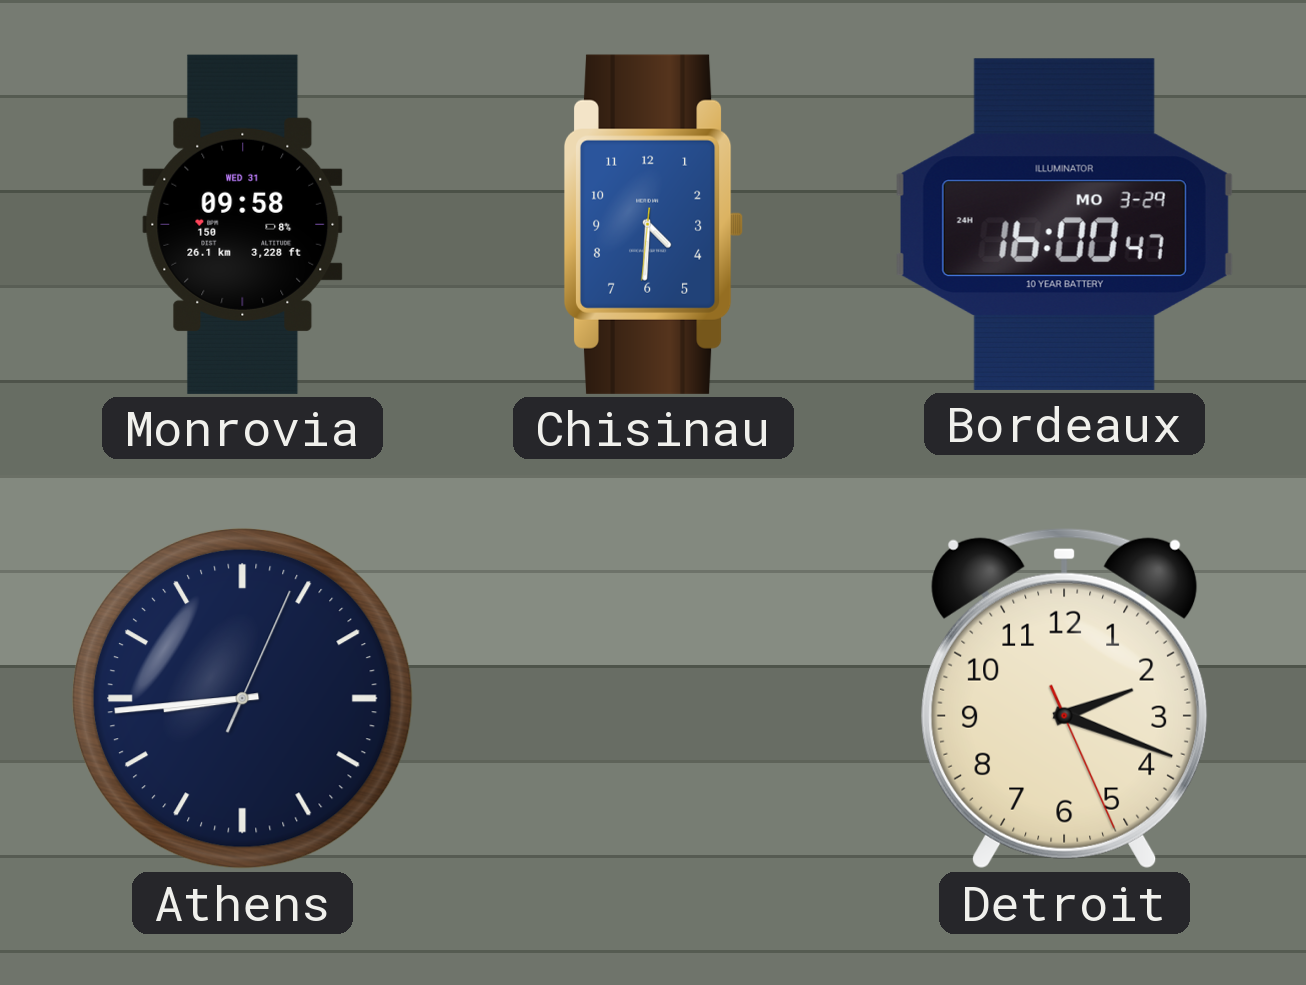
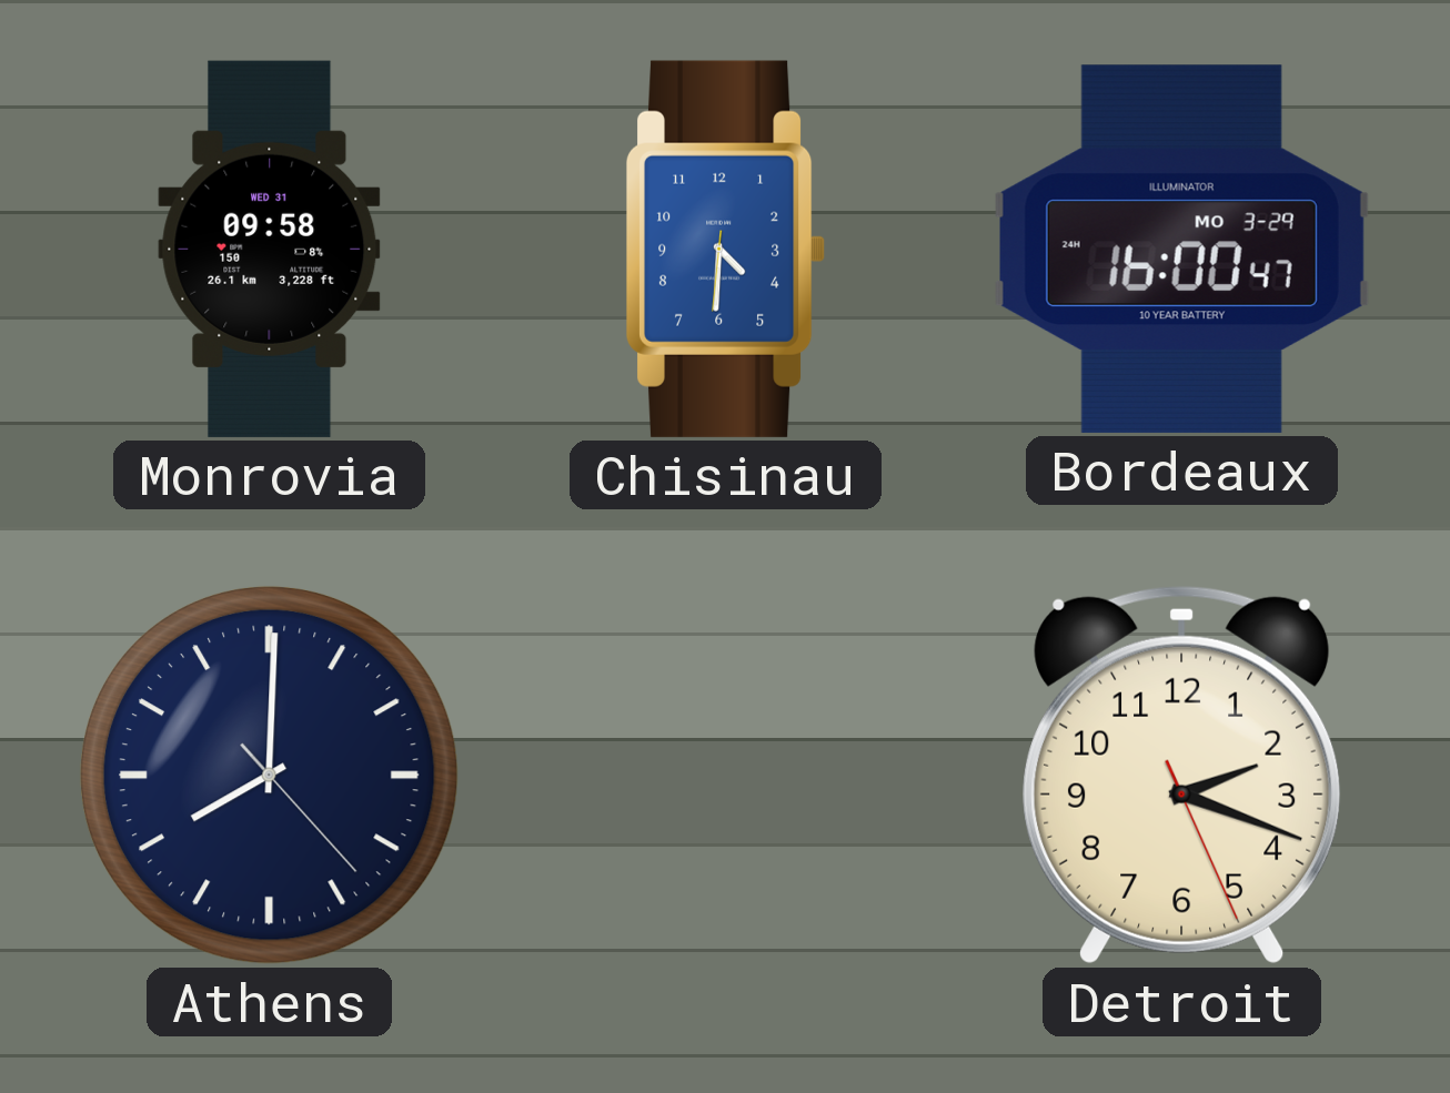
Athens: 8:44 -> 8:00
